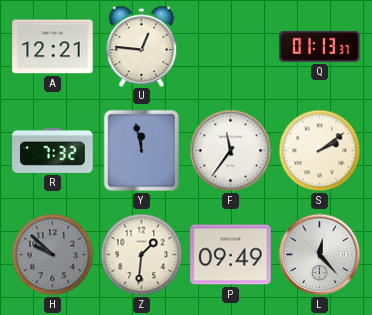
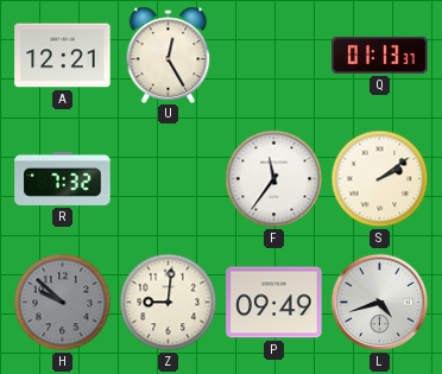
U: 12:46 -> 12:25
Y: 11:58 -> none
Z: 1:31 -> 9:01
L: 12:23 -> 4:42
